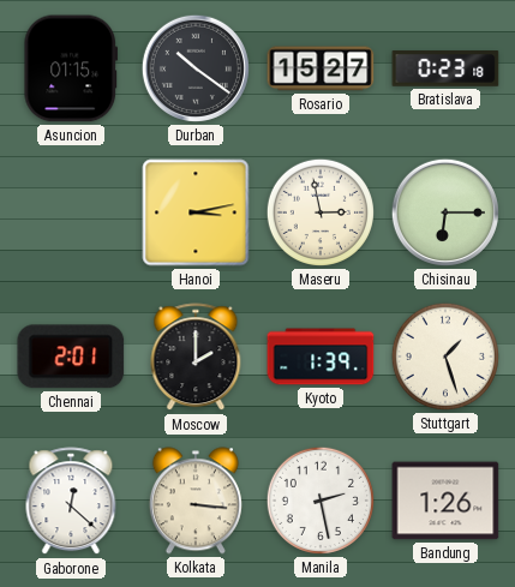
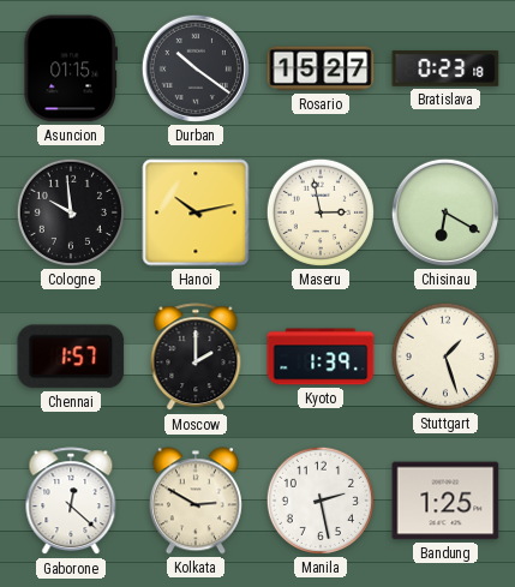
Cologne: none -> 9:59
Hanoi: 3:13 -> 10:13
Chisinau: 6:15 -> 6:20
Chennai: 2:01 -> 1:57
Kolkata: 3:16 -> 2:50
Bandung: 1:26 -> 1:25
